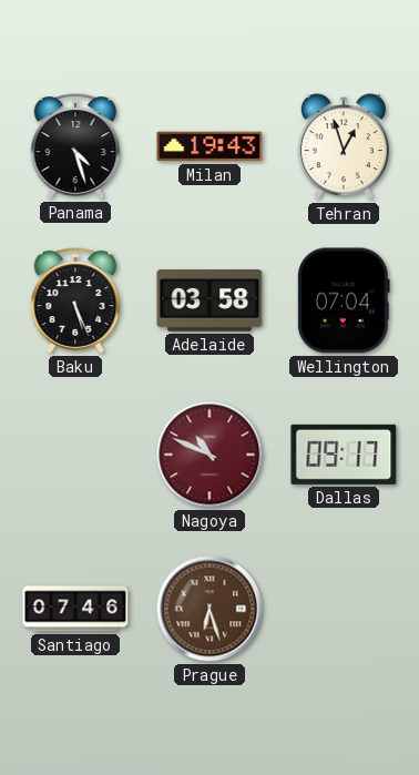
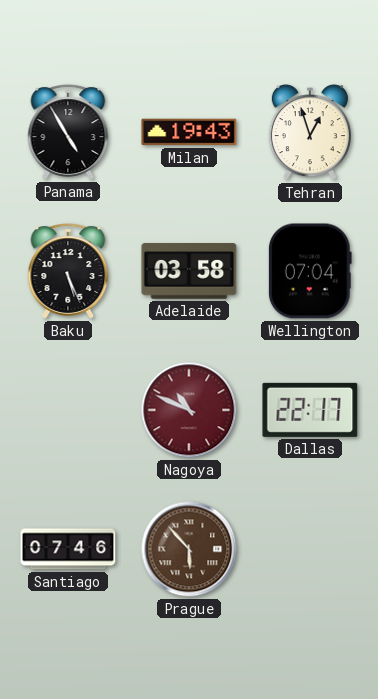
Panama: 4:27 -> 4:55
Dallas: 09:17 -> 22:17
Prague: 6:27 -> 5:53
